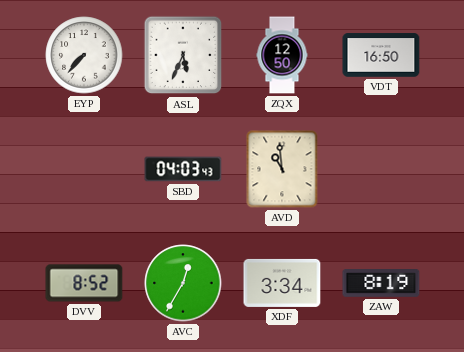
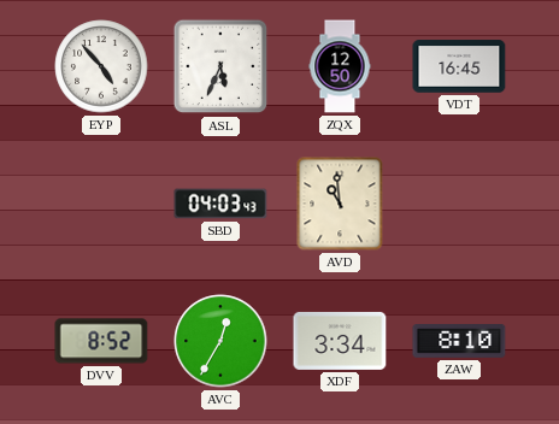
EYP: 7:37 -> 4:53
VDT: 16:50 -> 16:45
ZAW: 8:19 -> 8:10
